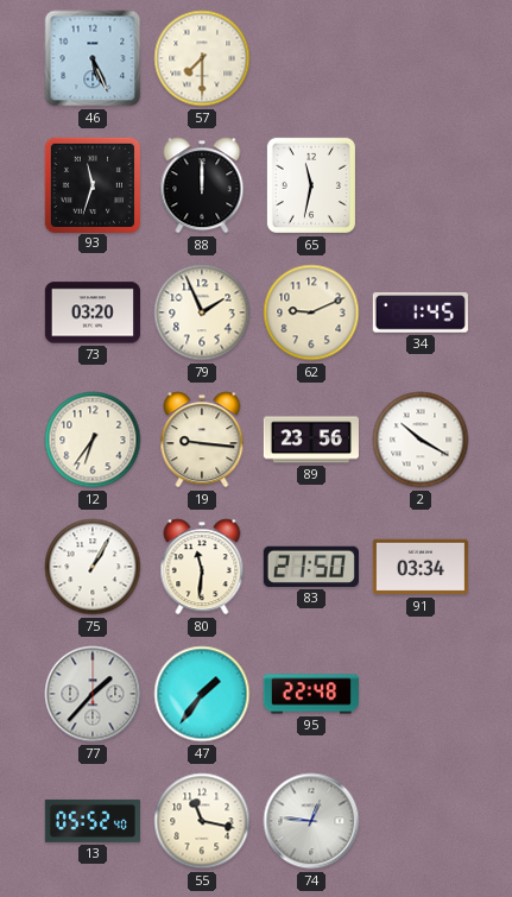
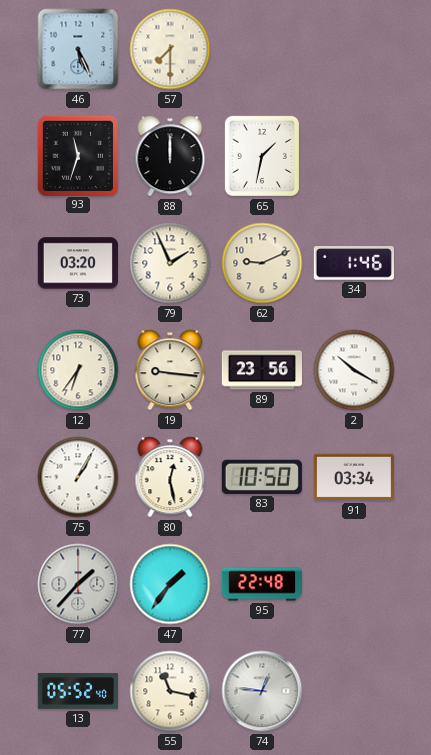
65: 11:32 -> 1:32
34: 1:45 -> 1:46
80: 11:31 -> 12:28
83: 21:50 -> 10:50
